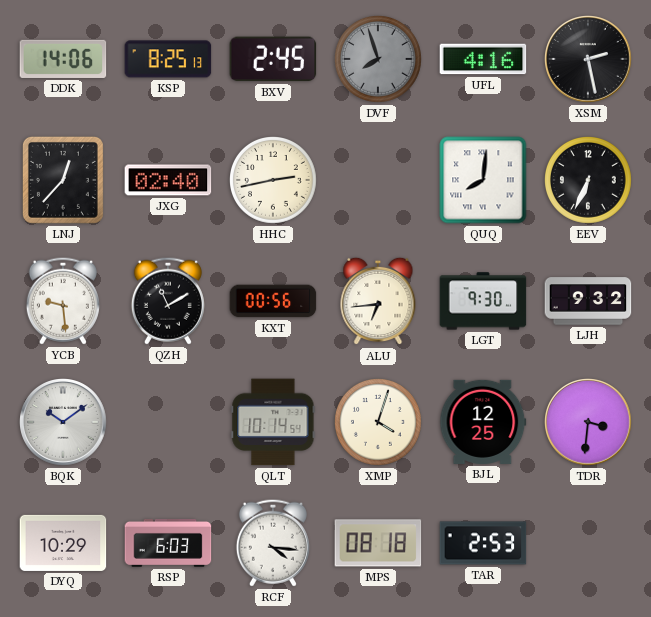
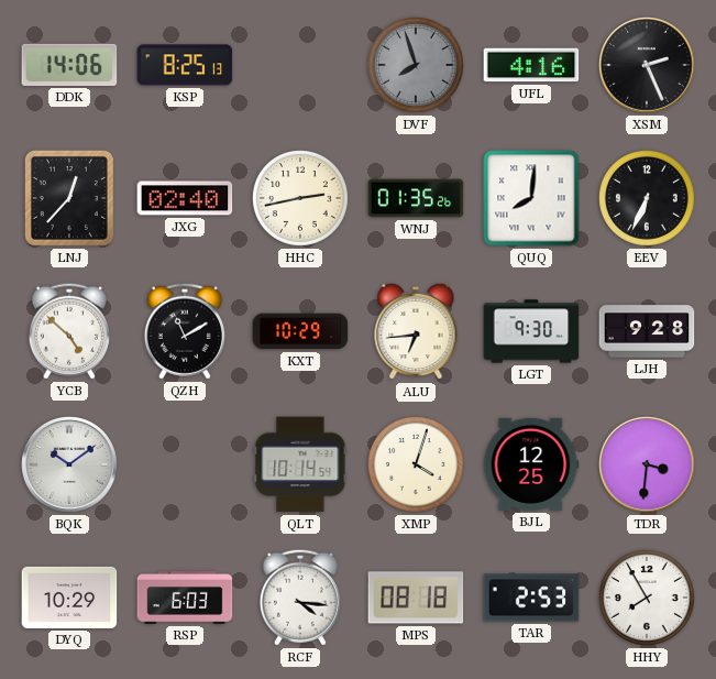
BXV: 2:45 -> none
XSM: 2:28 -> 2:26
WNJ: none -> 01:35
YCB: 9:29 -> 4:52
KXT: 00:56 -> 10:29
LJH: 9:32 -> 9:28
HHY: none -> 7:55
